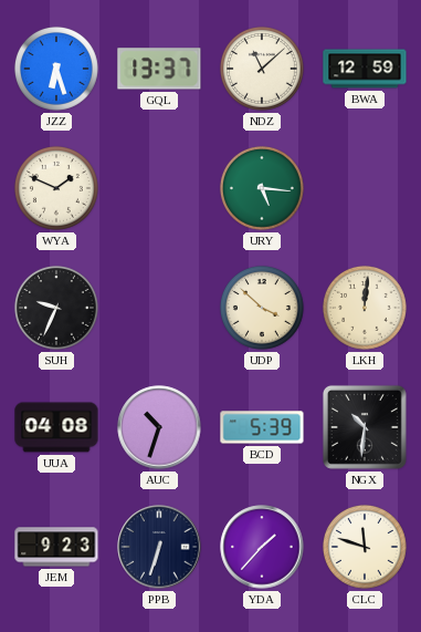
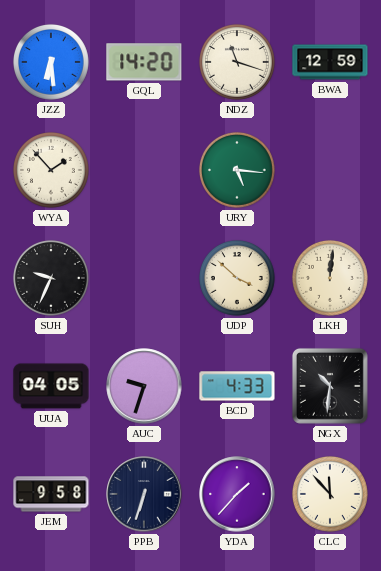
JZZ: 6:27 -> 6:29
GQL: 13:37 -> 14:20
NDZ: 11:08 -> 11:18
WYA: 1:49 -> 1:53
UUA: 04:08 -> 04:05
AUC: 10:33 -> 9:33
BCD: 5:39 -> 4:33
JEM: 9:23 -> 9:58
CLC: 11:48 -> 11:53
